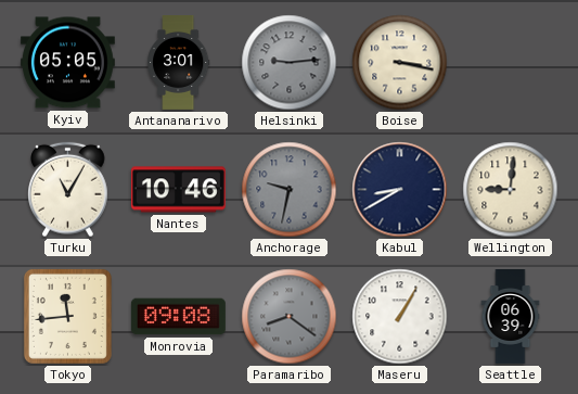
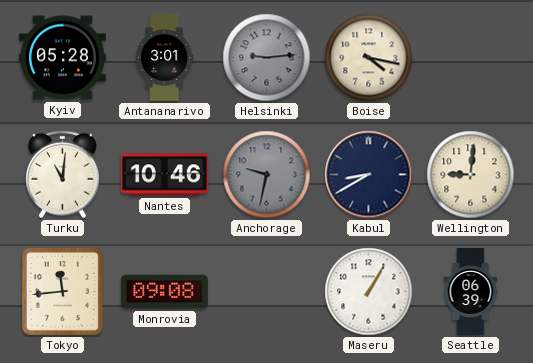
Kyiv: 05:05 -> 05:28
Boise: 3:17 -> 4:17
Turku: 11:05 -> 11:01
Paramaribo: 8:21 -> none
